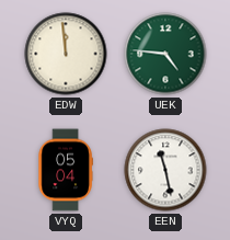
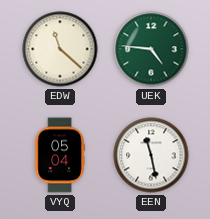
EDW: 11:59 -> 11:22
